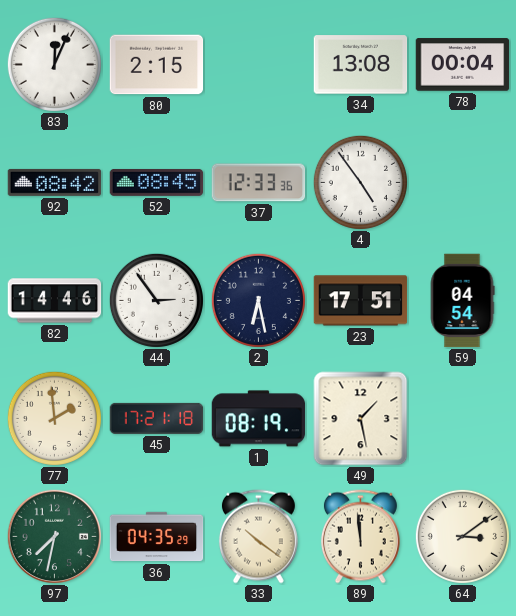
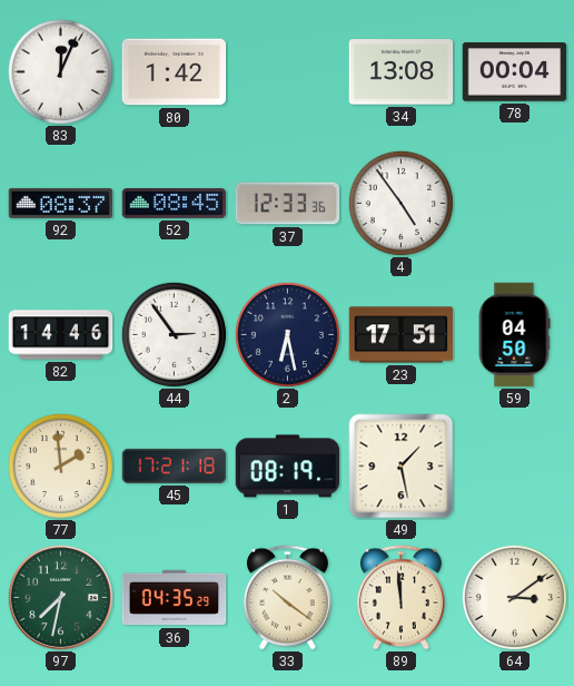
80: 2:15 -> 1:42
92: 08:42 -> 08:37
59: 04:54 -> 04:50
